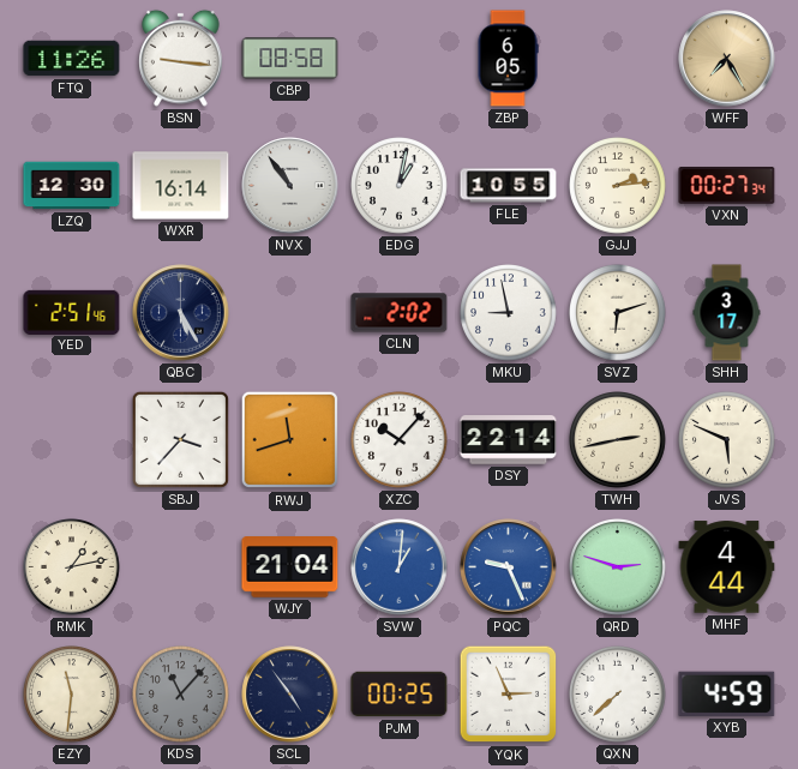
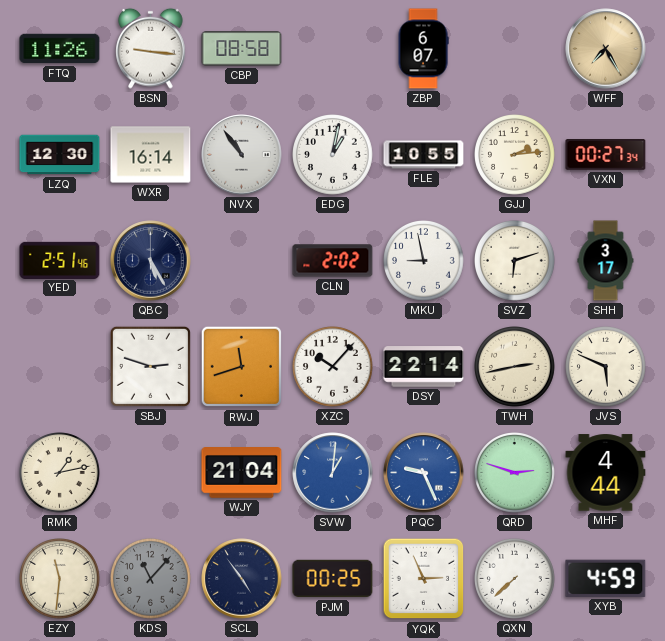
ZBP: 6:05 -> 6:07
SBJ: 3:37 -> 2:48
